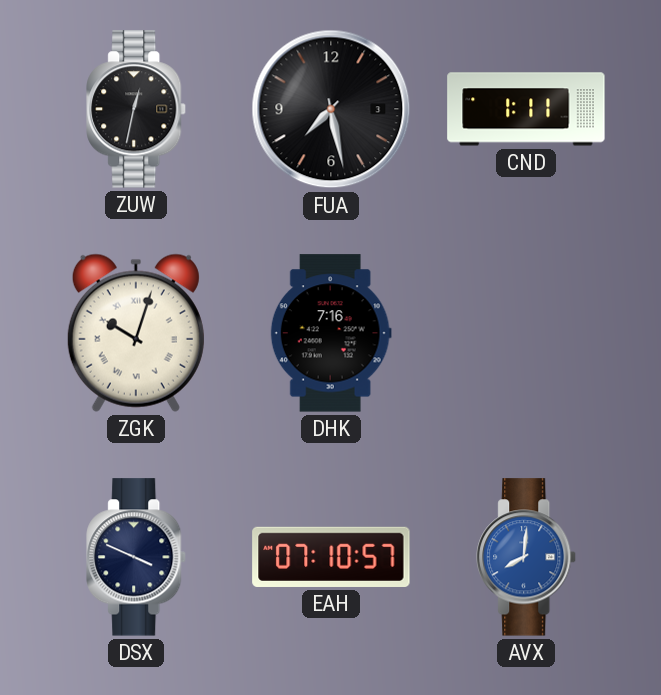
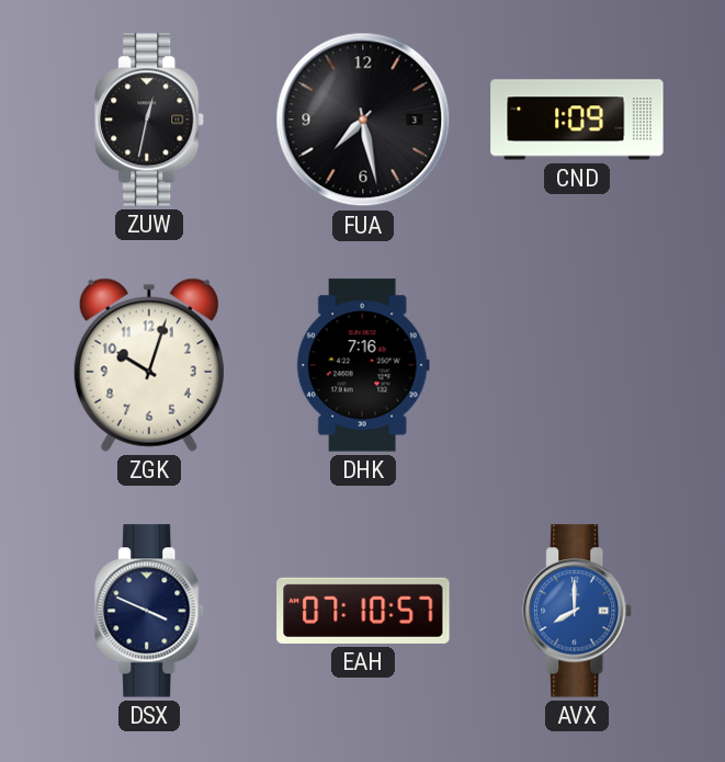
CND: 1:11 -> 1:09
ZGK numerals: Roman -> Arabic
AVX: 8:01 -> 8:00
